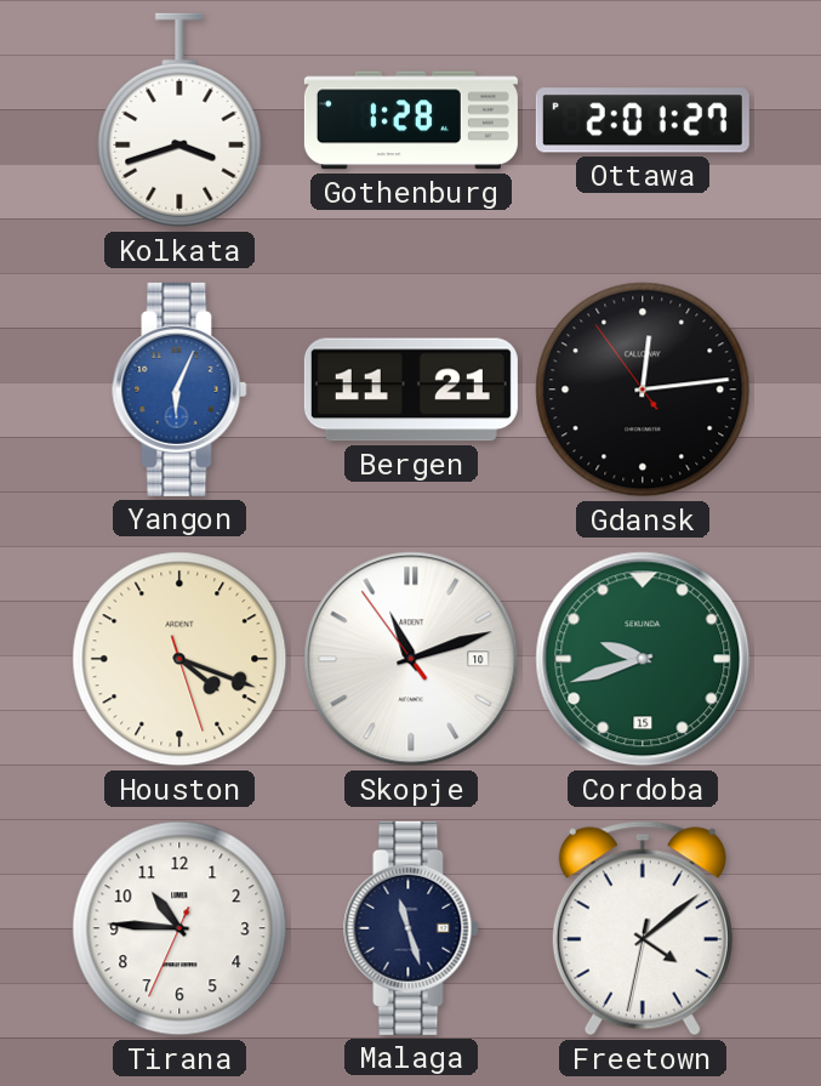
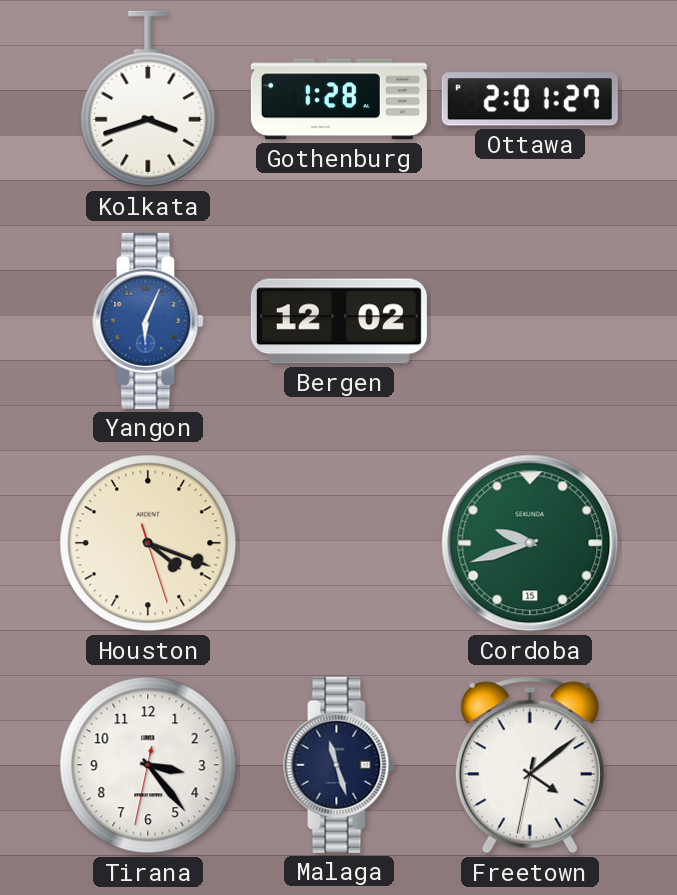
Bergen: 11:21 -> 12:02
Gdansk: 12:13 -> none
Skopje: 11:11 -> none
Tirana: 10:45 -> 3:23
